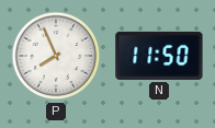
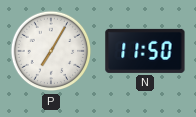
P: 7:56 -> 7:05
